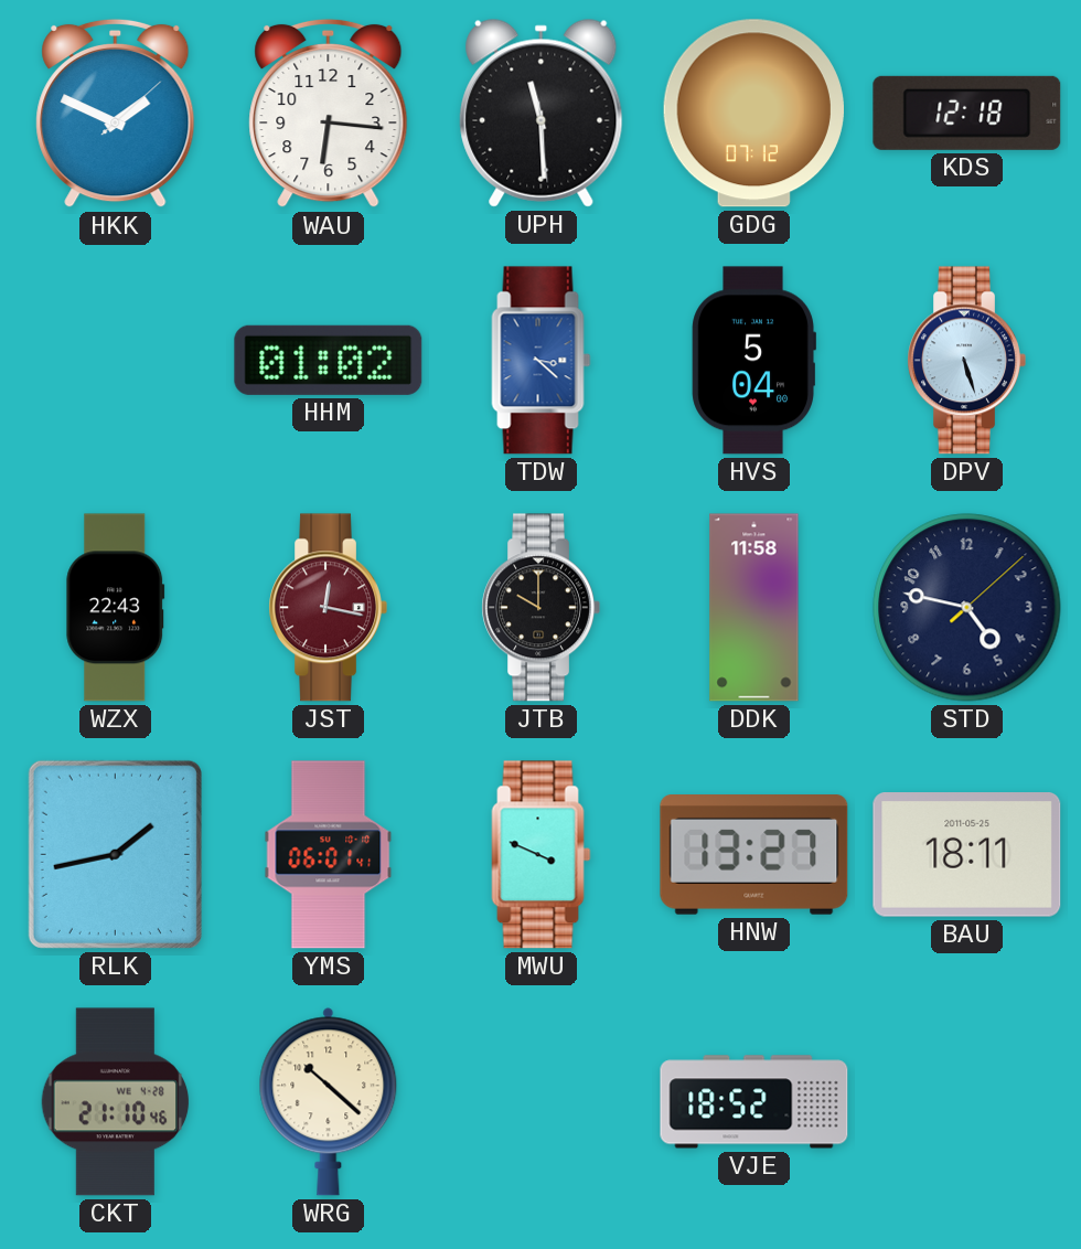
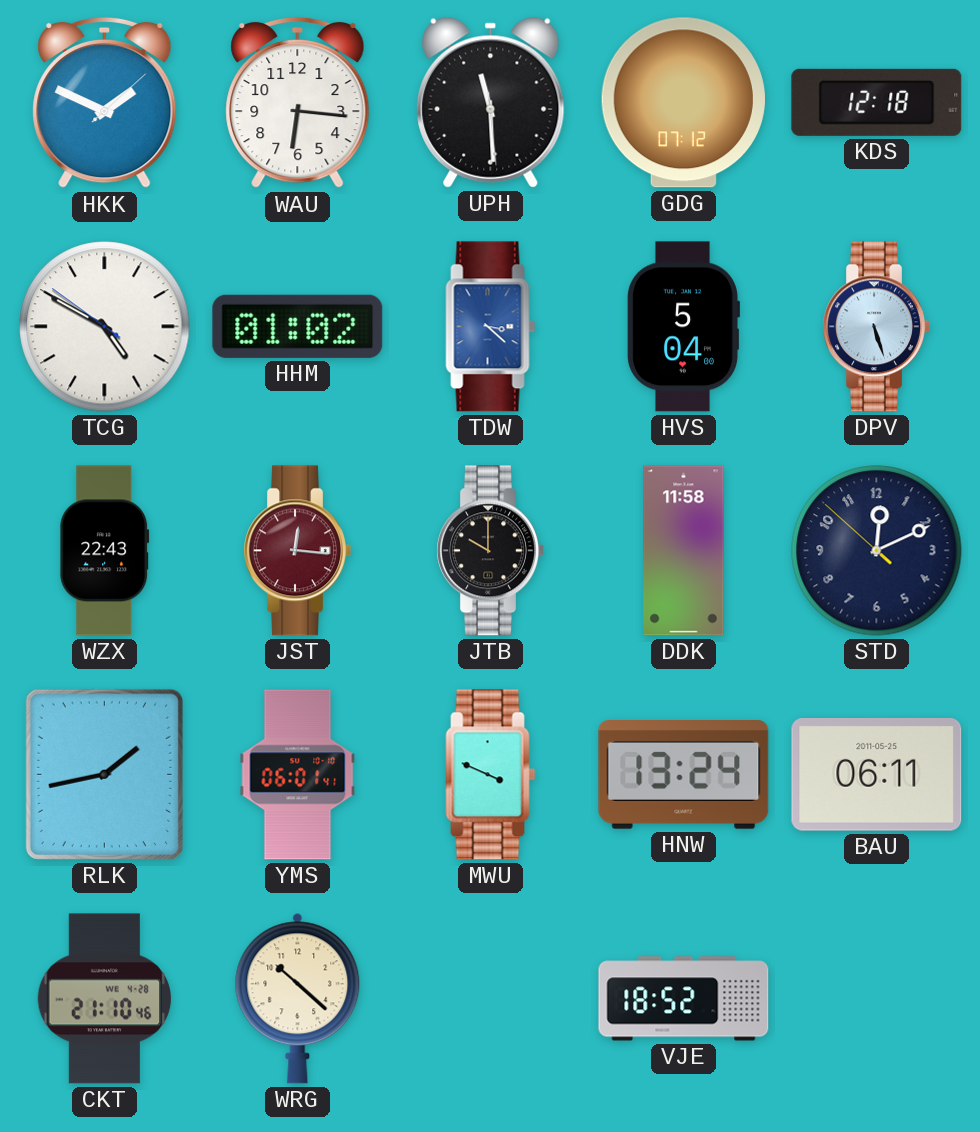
TCG: none -> 4:49
JST: 12:17 -> 12:16
STD: 4:47 -> 12:10
HNW: 13:27 -> 13:24
BAU: 18:11 -> 06:11
